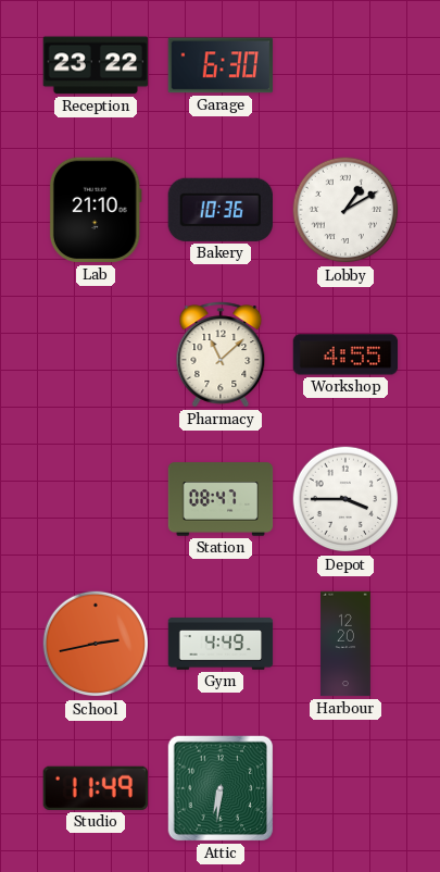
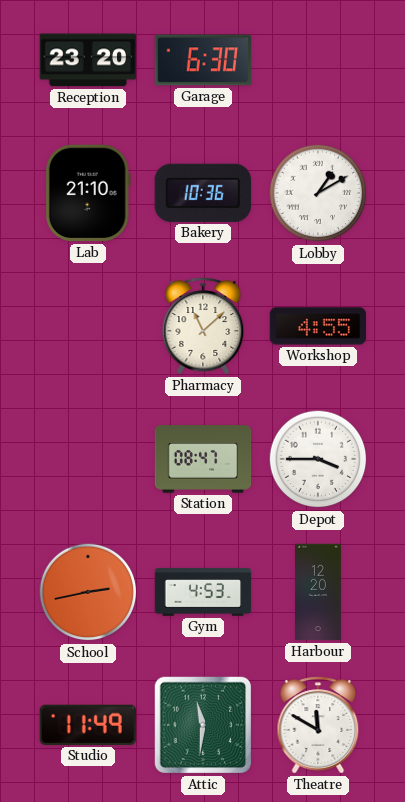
Reception: 23:22 -> 23:20
Gym: 4:49 -> 4:53
Attic: 6:31 -> 11:31
Theatre: none -> 11:50
